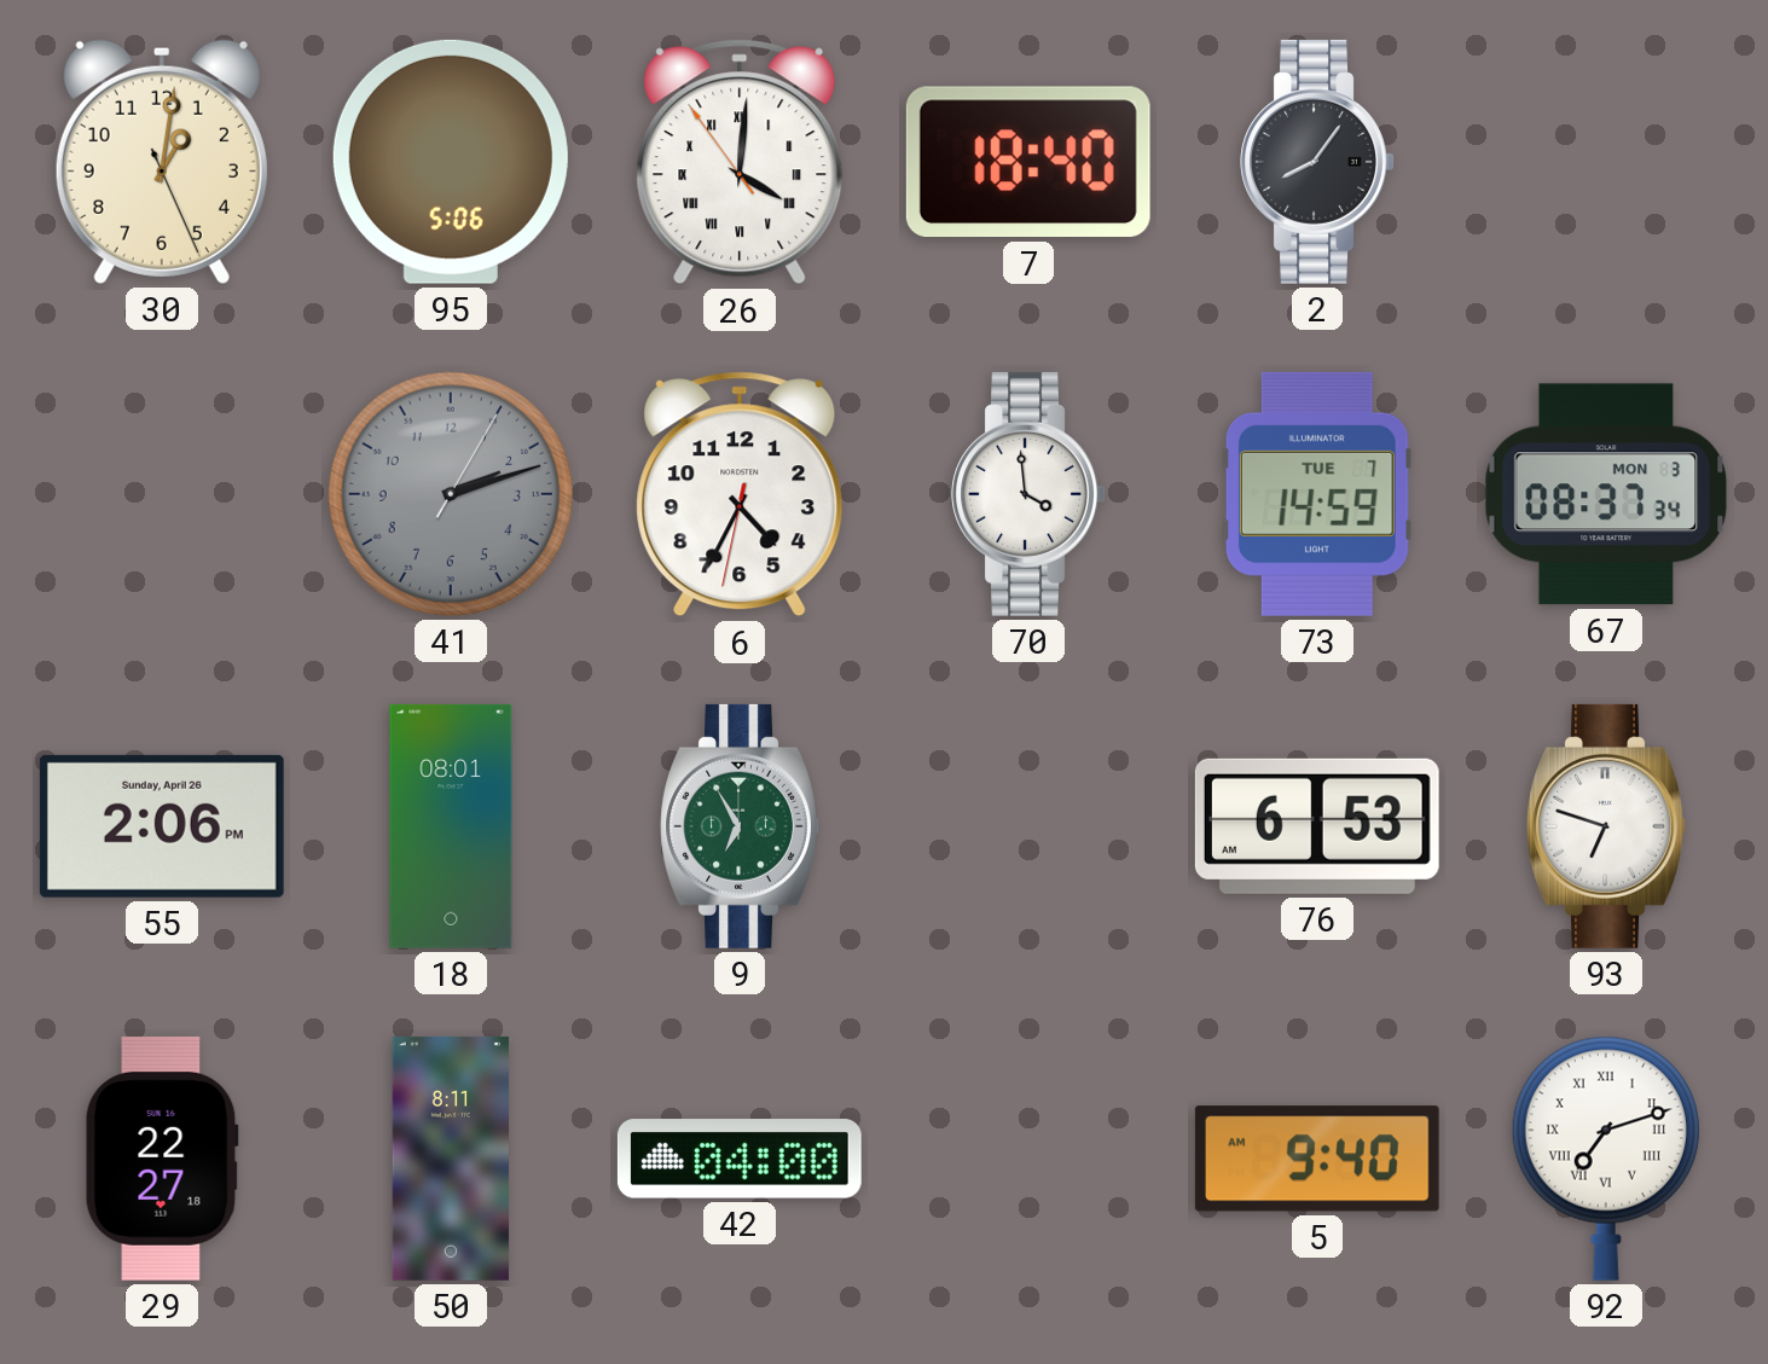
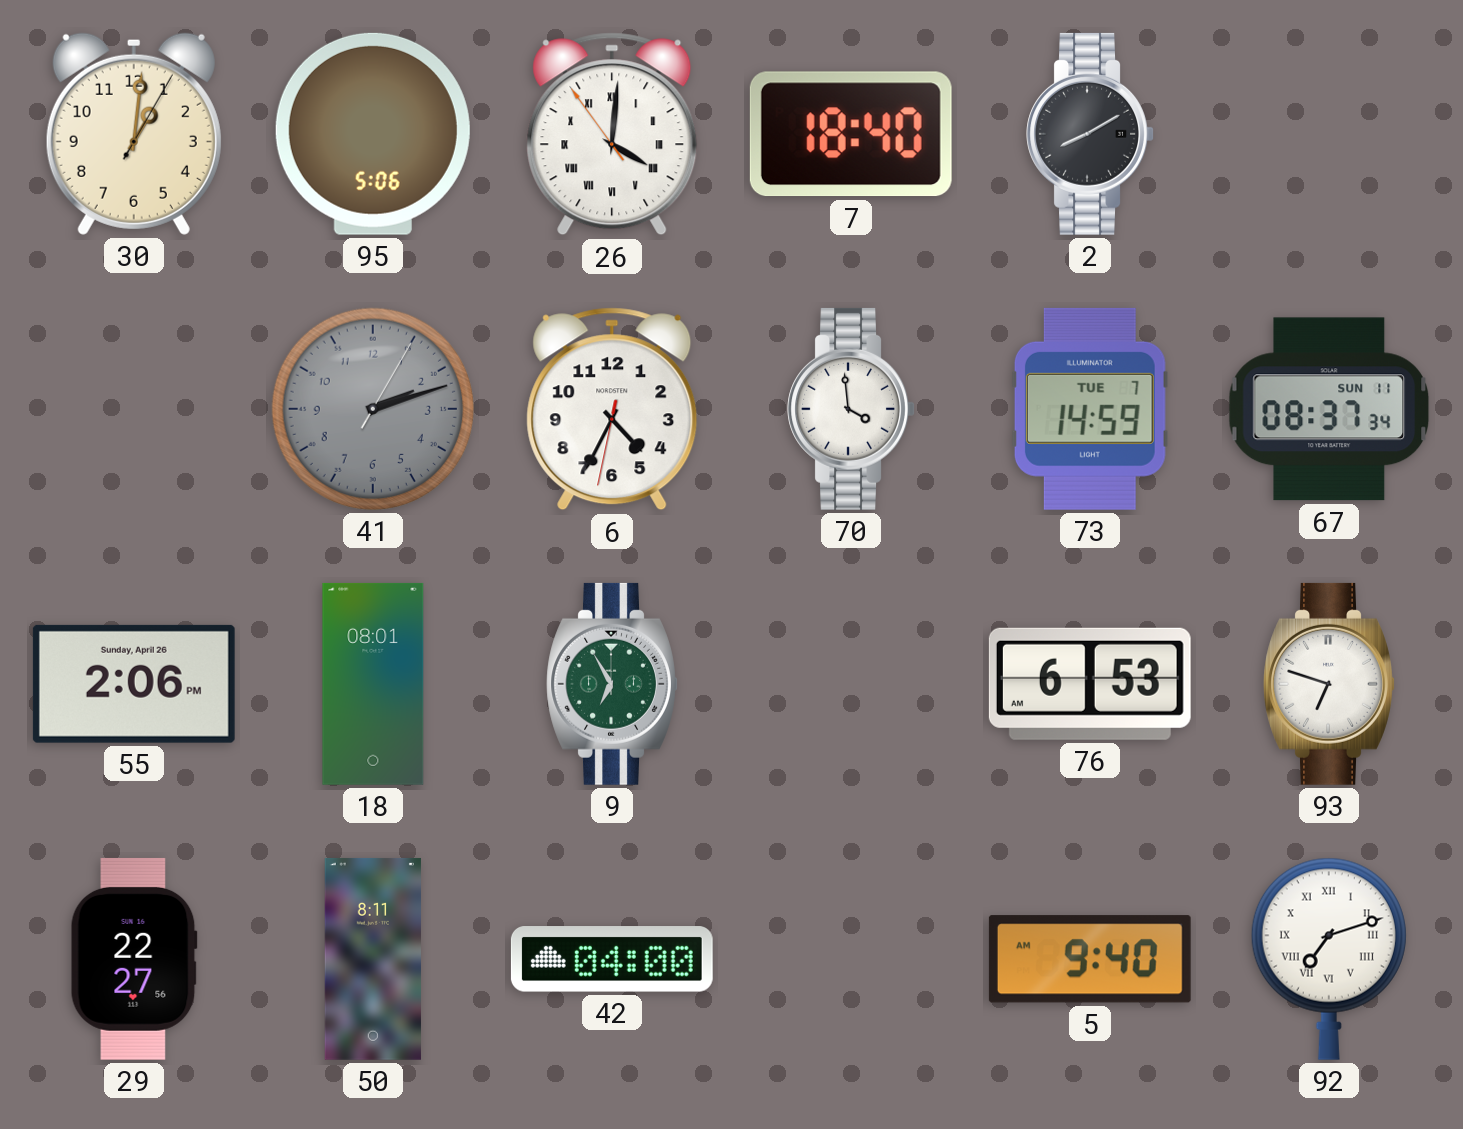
30: 1:01:26 -> 1:01:05
2: 8:06 -> 8:10
67 date: MON 3 -> SUN 11
29: 22:27:18 -> 22:27:56
